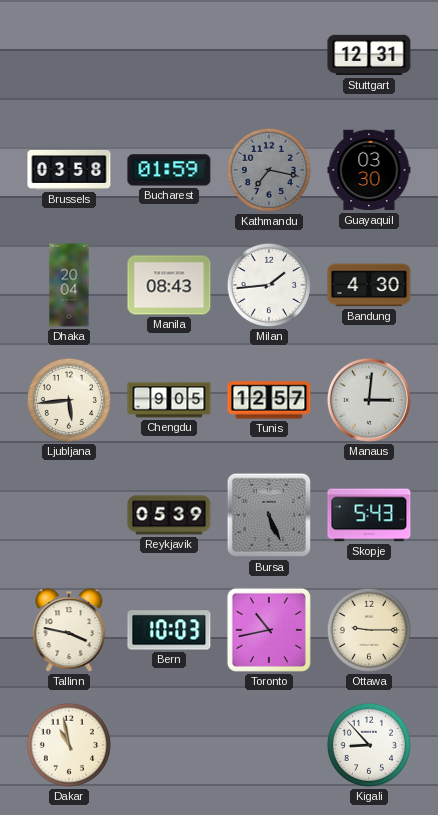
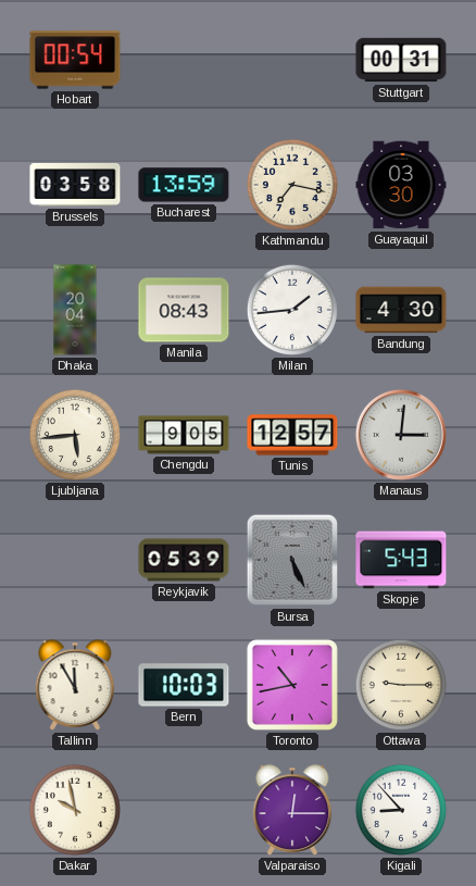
Hobart: none -> 00:54
Stuttgart: 12:31 -> 00:31
Bucharest: 01:59 -> 13:59
Kathmandu dial: grey -> cream
Tallinn: 3:47 -> 11:55
Dakar: 10:58 -> 9:58
Valparaiso: none -> 12:15
